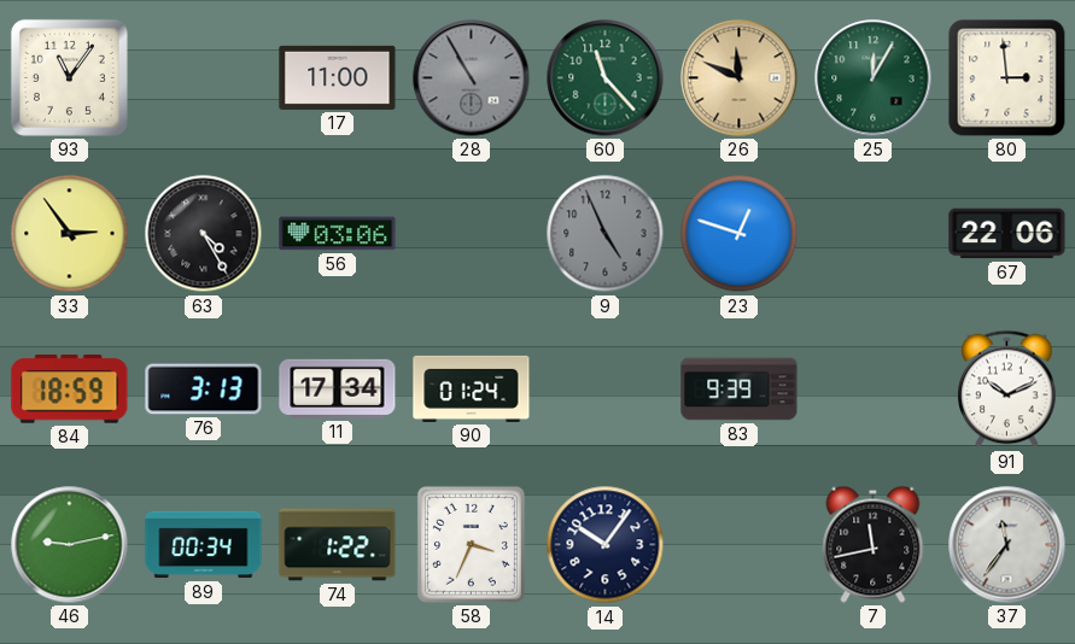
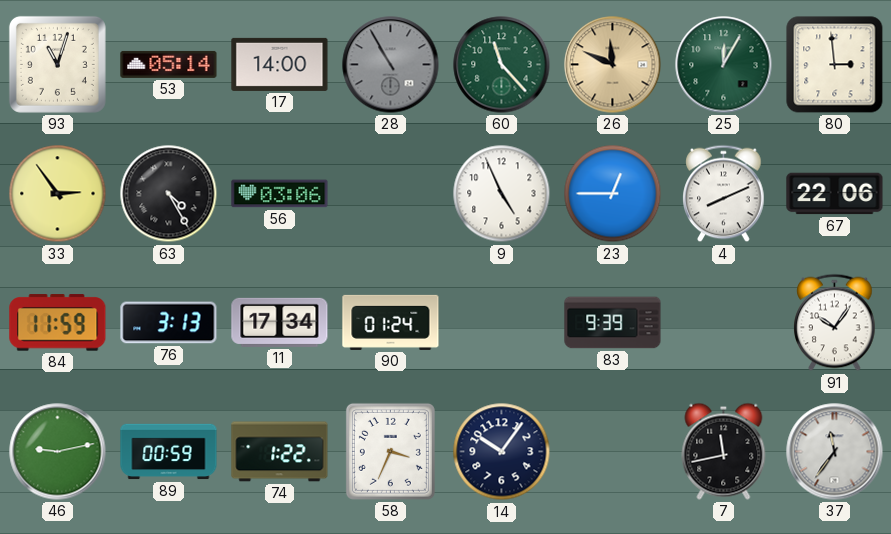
93: 11:06 -> 11:03
53: none -> 05:14
17: 11:00 -> 14:00
9 dial: grey -> white
23: 12:48 -> 12:45
4: none -> 8:11
84: 18:59 -> 11:59
91: 10:11 -> 10:06
89: 00:34 -> 00:59
